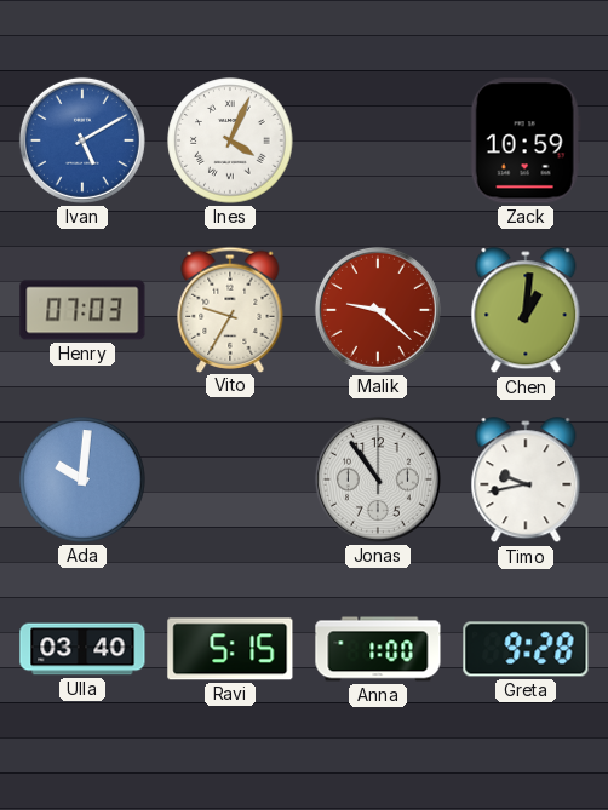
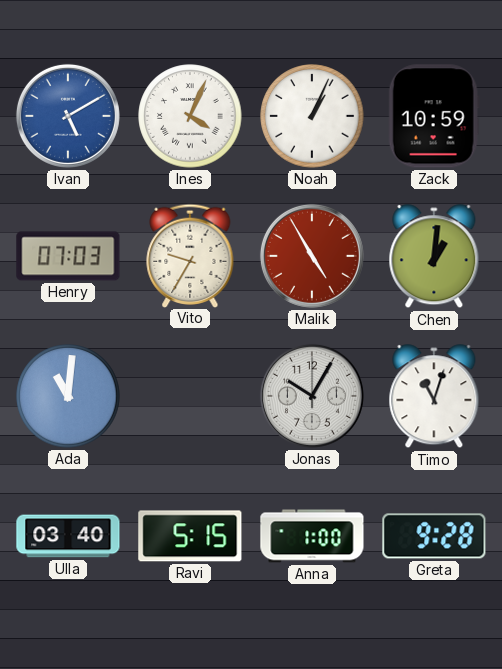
Noah: none -> 1:04
Malik: 9:22 -> 4:55
Ada: 10:01 -> 11:01
Jonas: 10:54 -> 10:05
Timo: 9:43 -> 11:03
